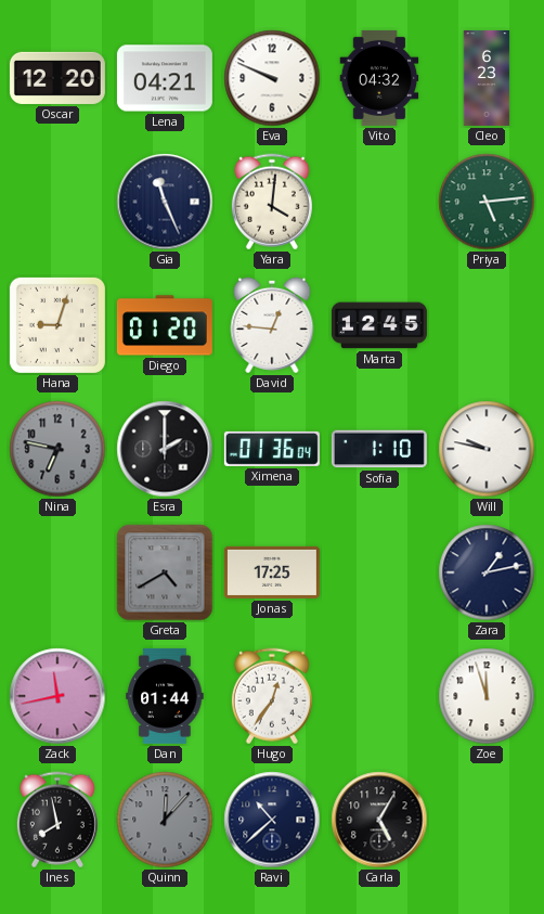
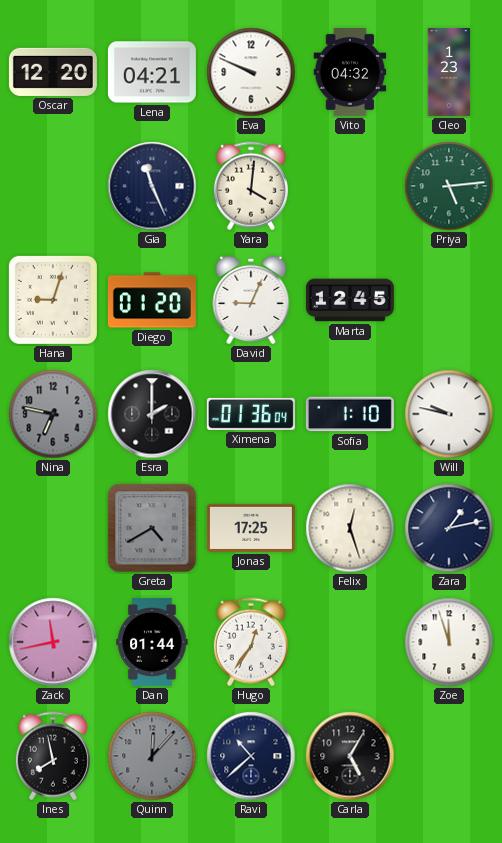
Cleo: 6:23 -> 1:23
David: 12:46 -> 9:04
Felix: none -> 12:27
